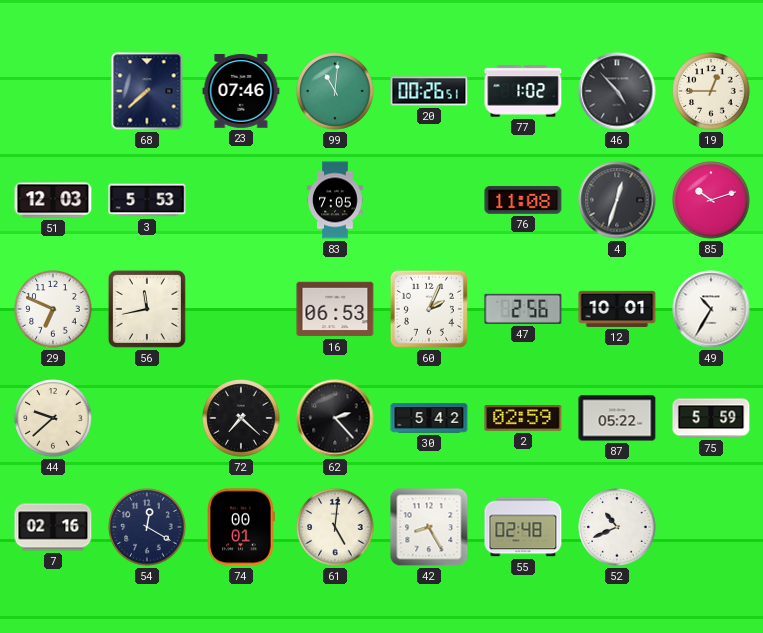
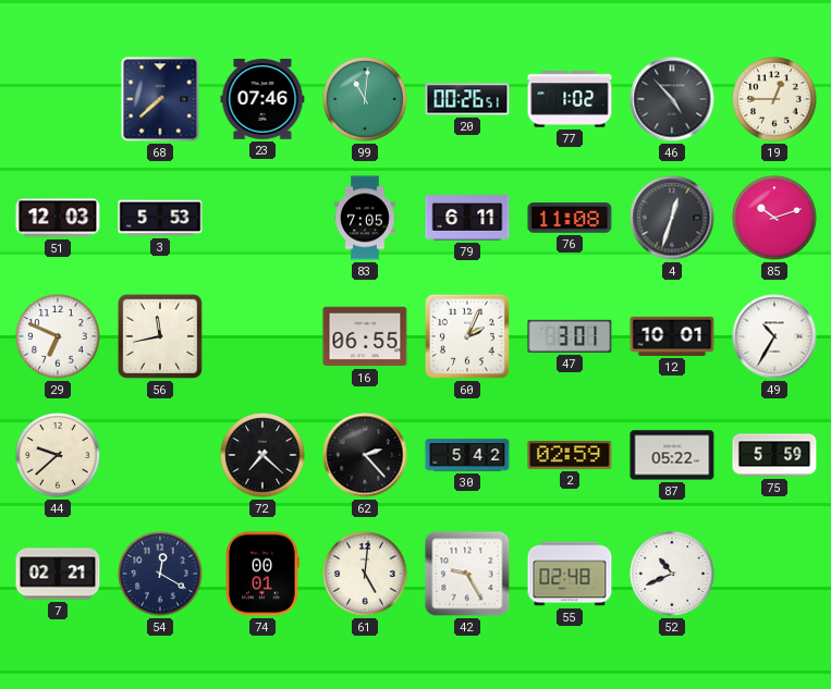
79: none -> 6:11
16: 06:53 -> 06:55
47: 2:56 -> 3:01
7: 02:16 -> 02:21
42: 8:25 -> 9:25
